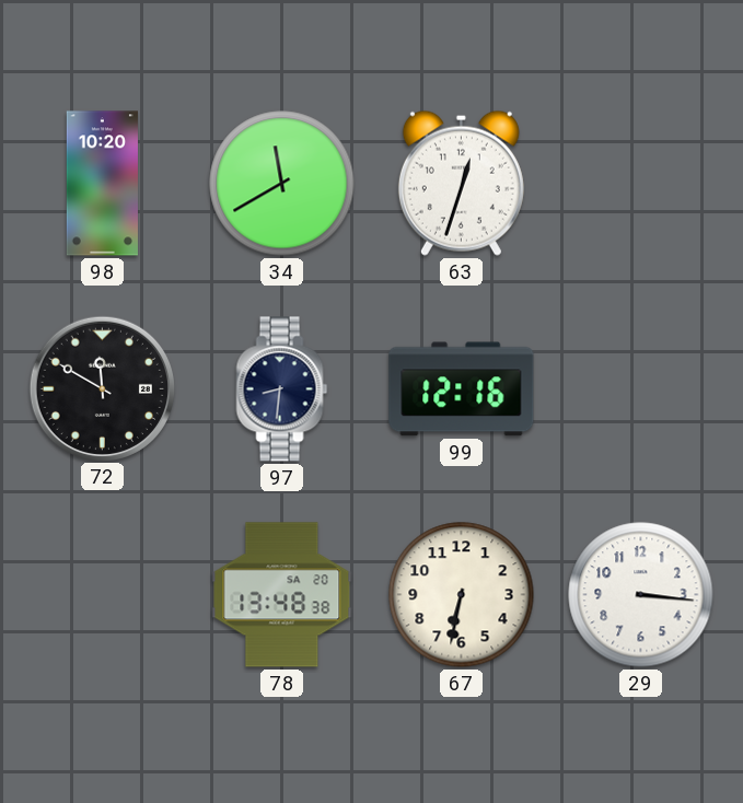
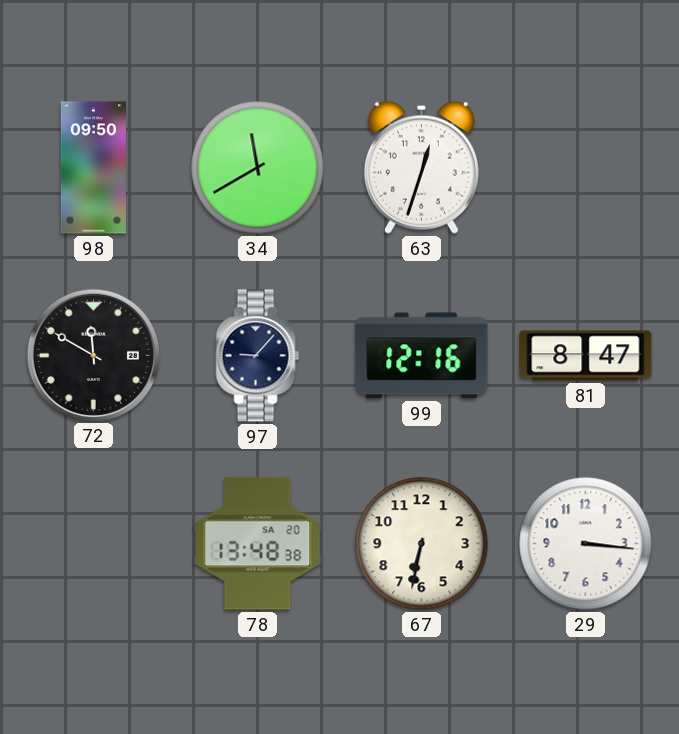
98: 10:20 -> 09:50
97: 8:31 -> 9:07
81: none -> 8:47
